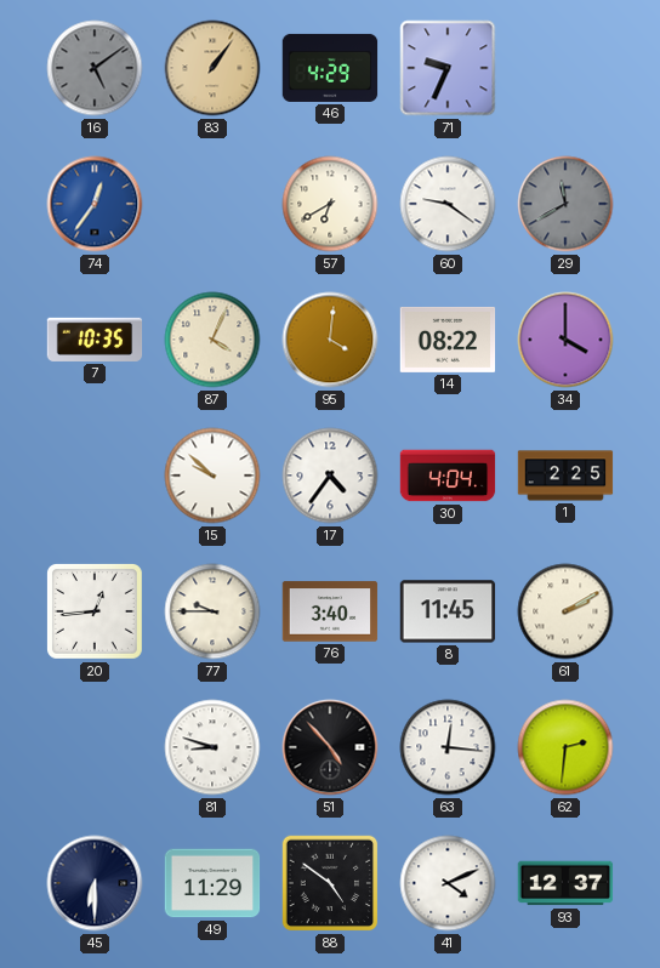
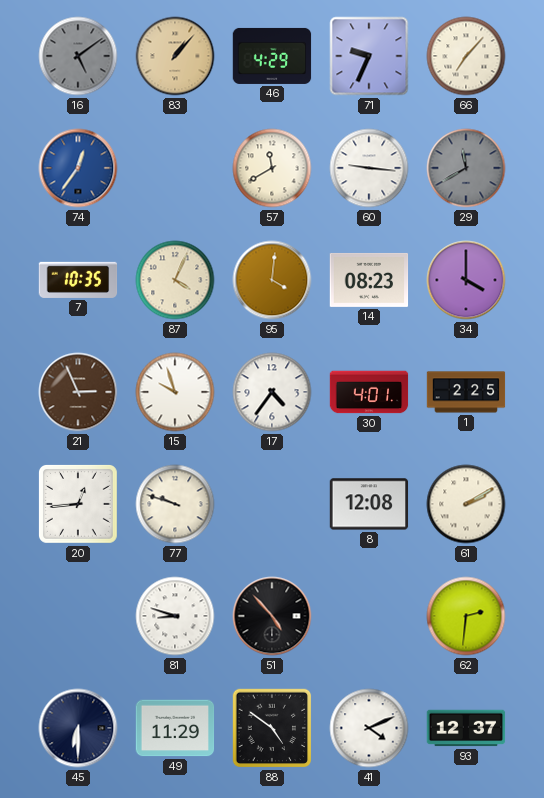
83: 1:06 -> 1:07
66: none -> 7:07
57: 6:40 -> 11:40
60: 9:21 -> 9:16
14: 08:22 -> 08:23
21: none -> 2:56
15: 9:52 -> 9:57
30: 4:04 -> 4:01
77: 9:45 -> 9:48
76: 3:40 -> none
8: 11:45 -> 12:08
63: 12:16 -> none
